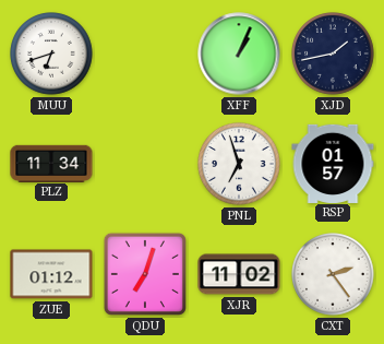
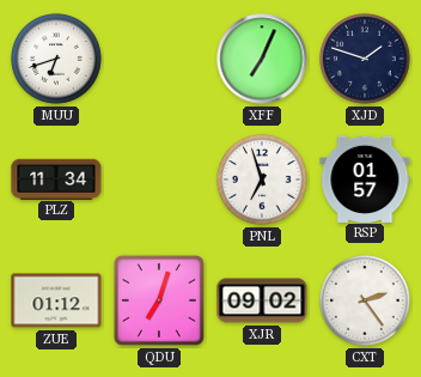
XFF: 1:04 -> 7:04
XJD: 1:43 -> 1:48
XJR: 11:02 -> 09:02
